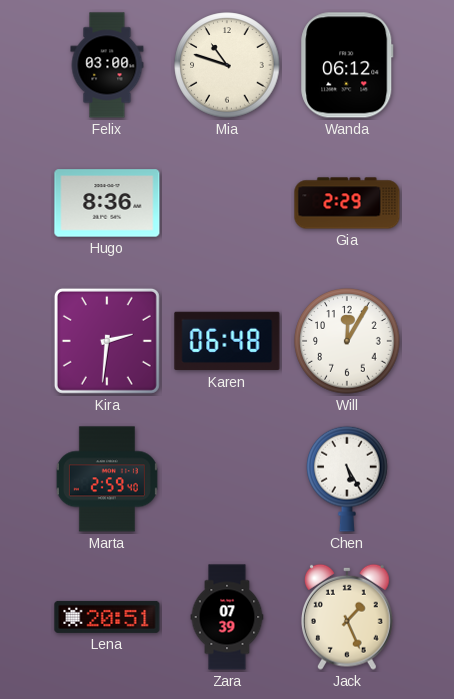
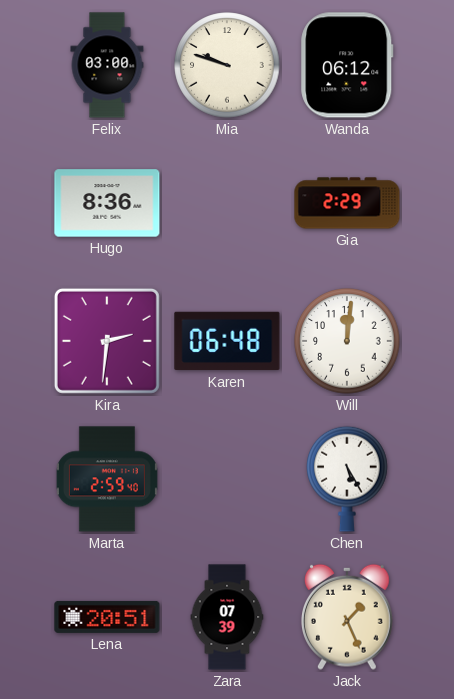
Mia: 10:48 -> 9:48
Will: 12:05 -> 12:01
